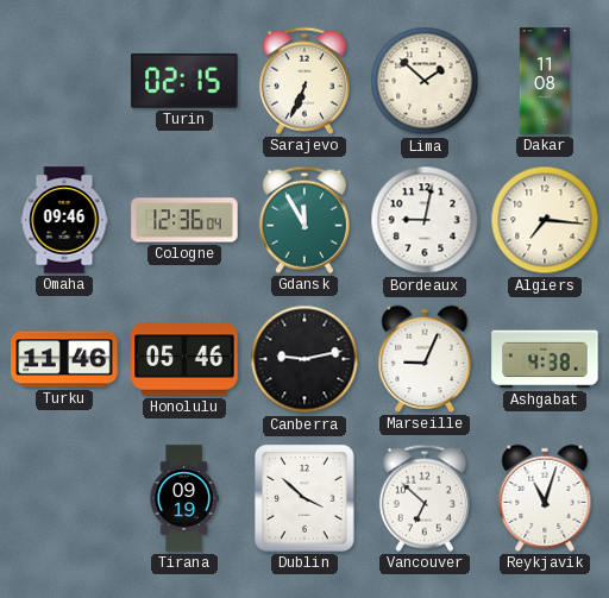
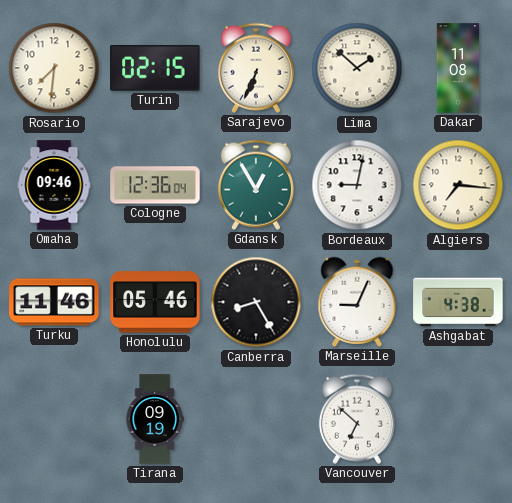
Rosario: none -> 7:31
Gdansk: 11:55 -> 12:55
Canberra: 9:13 -> 8:25
Dublin: 3:52 -> none
Reykjavik: 11:03 -> none
